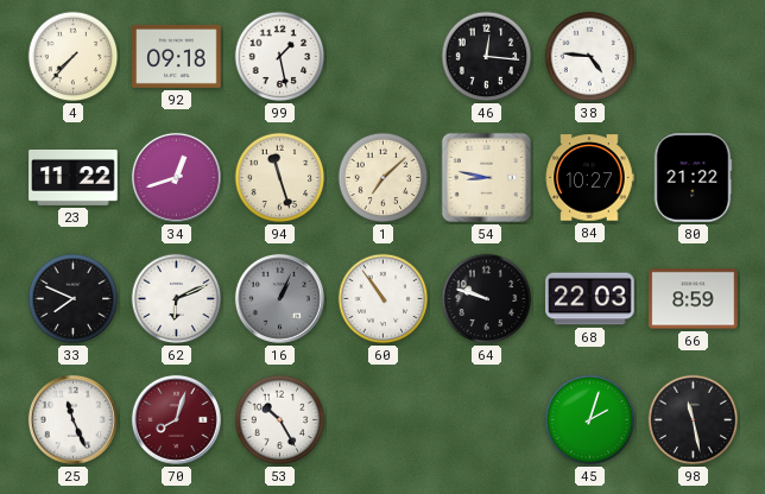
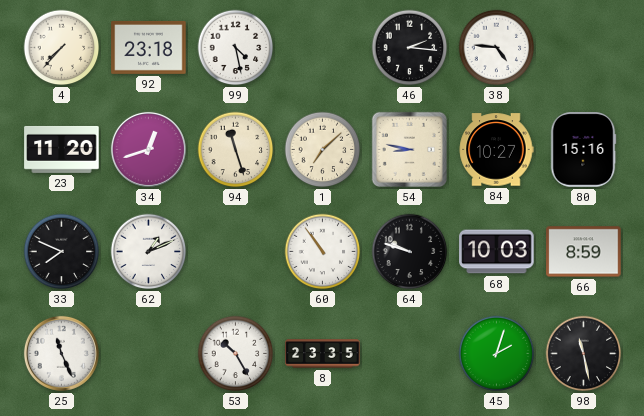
92: 09:18 -> 23:18
99: 1:28 -> 4:28
46: 12:16 -> 2:16
23: 11:22 -> 11:20
80: 21:22 -> 15:16
62: 6:11 -> 1:11
16: 1:04 -> none
68: 22:03 -> 10:03
70: 8:03 -> none
8: none -> 23:35
